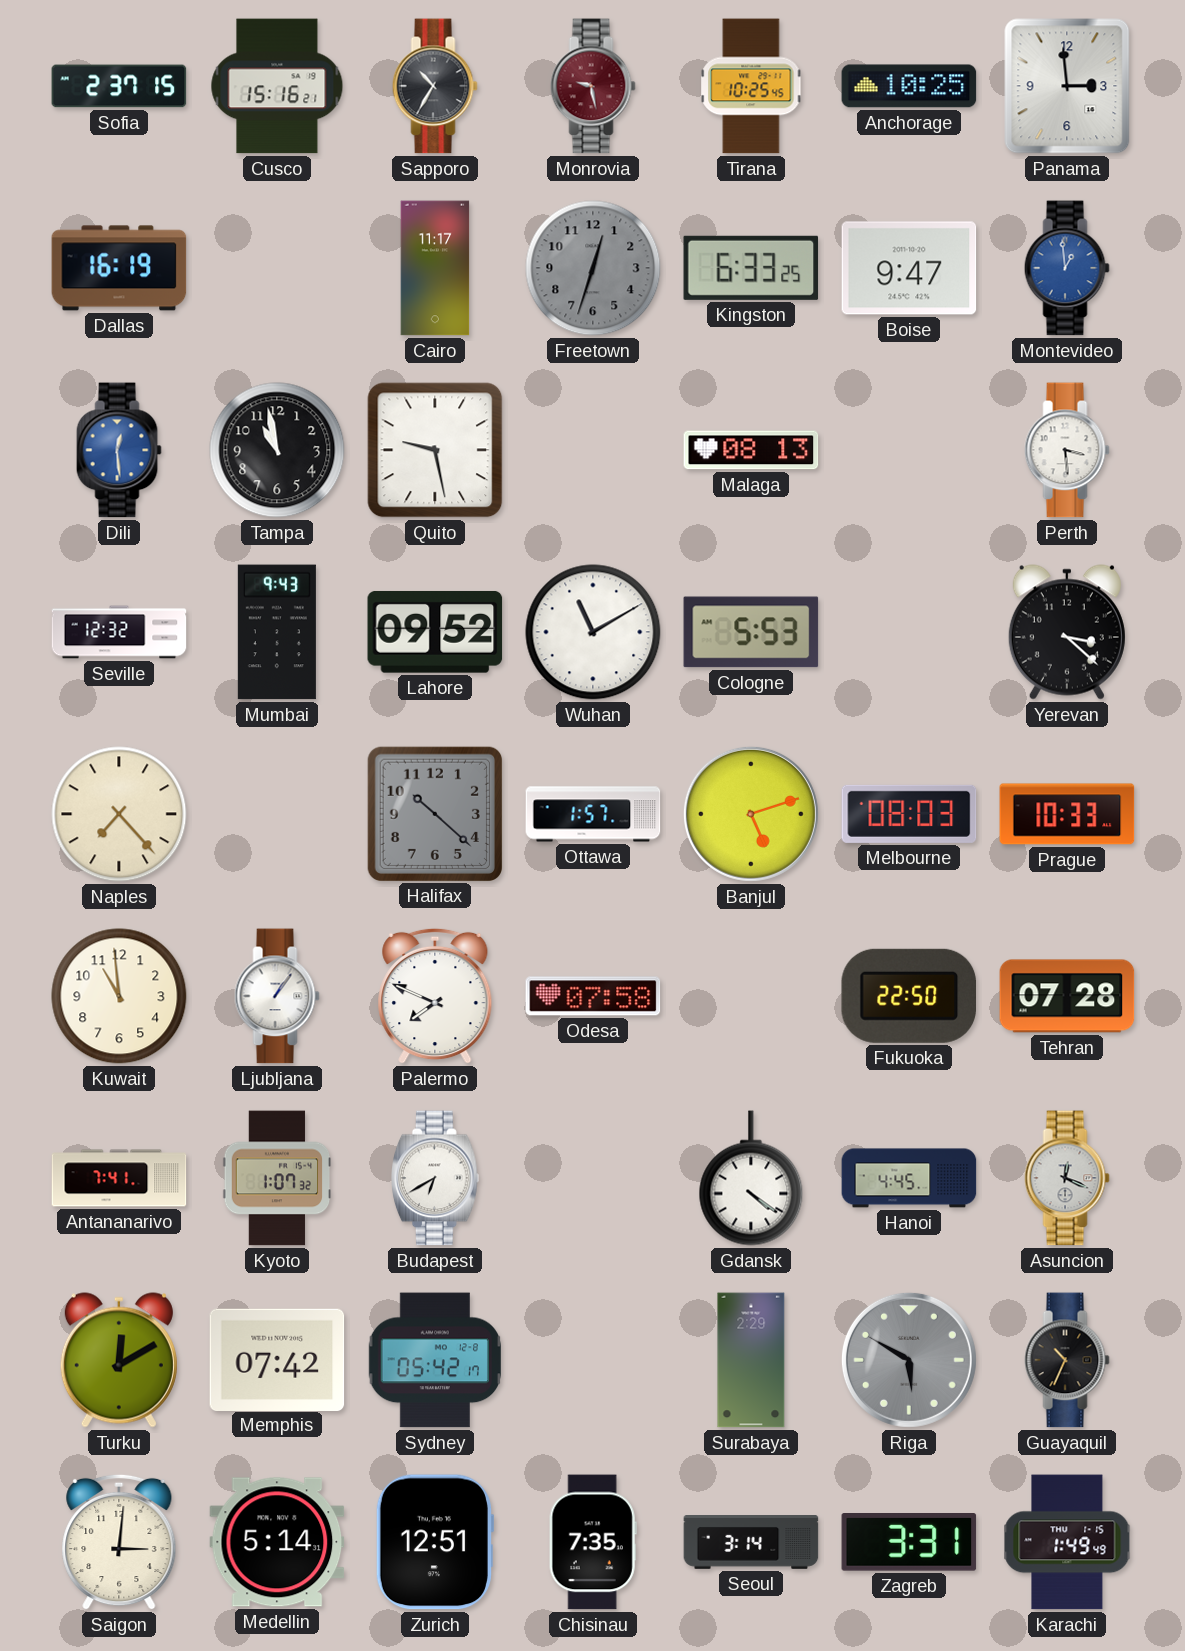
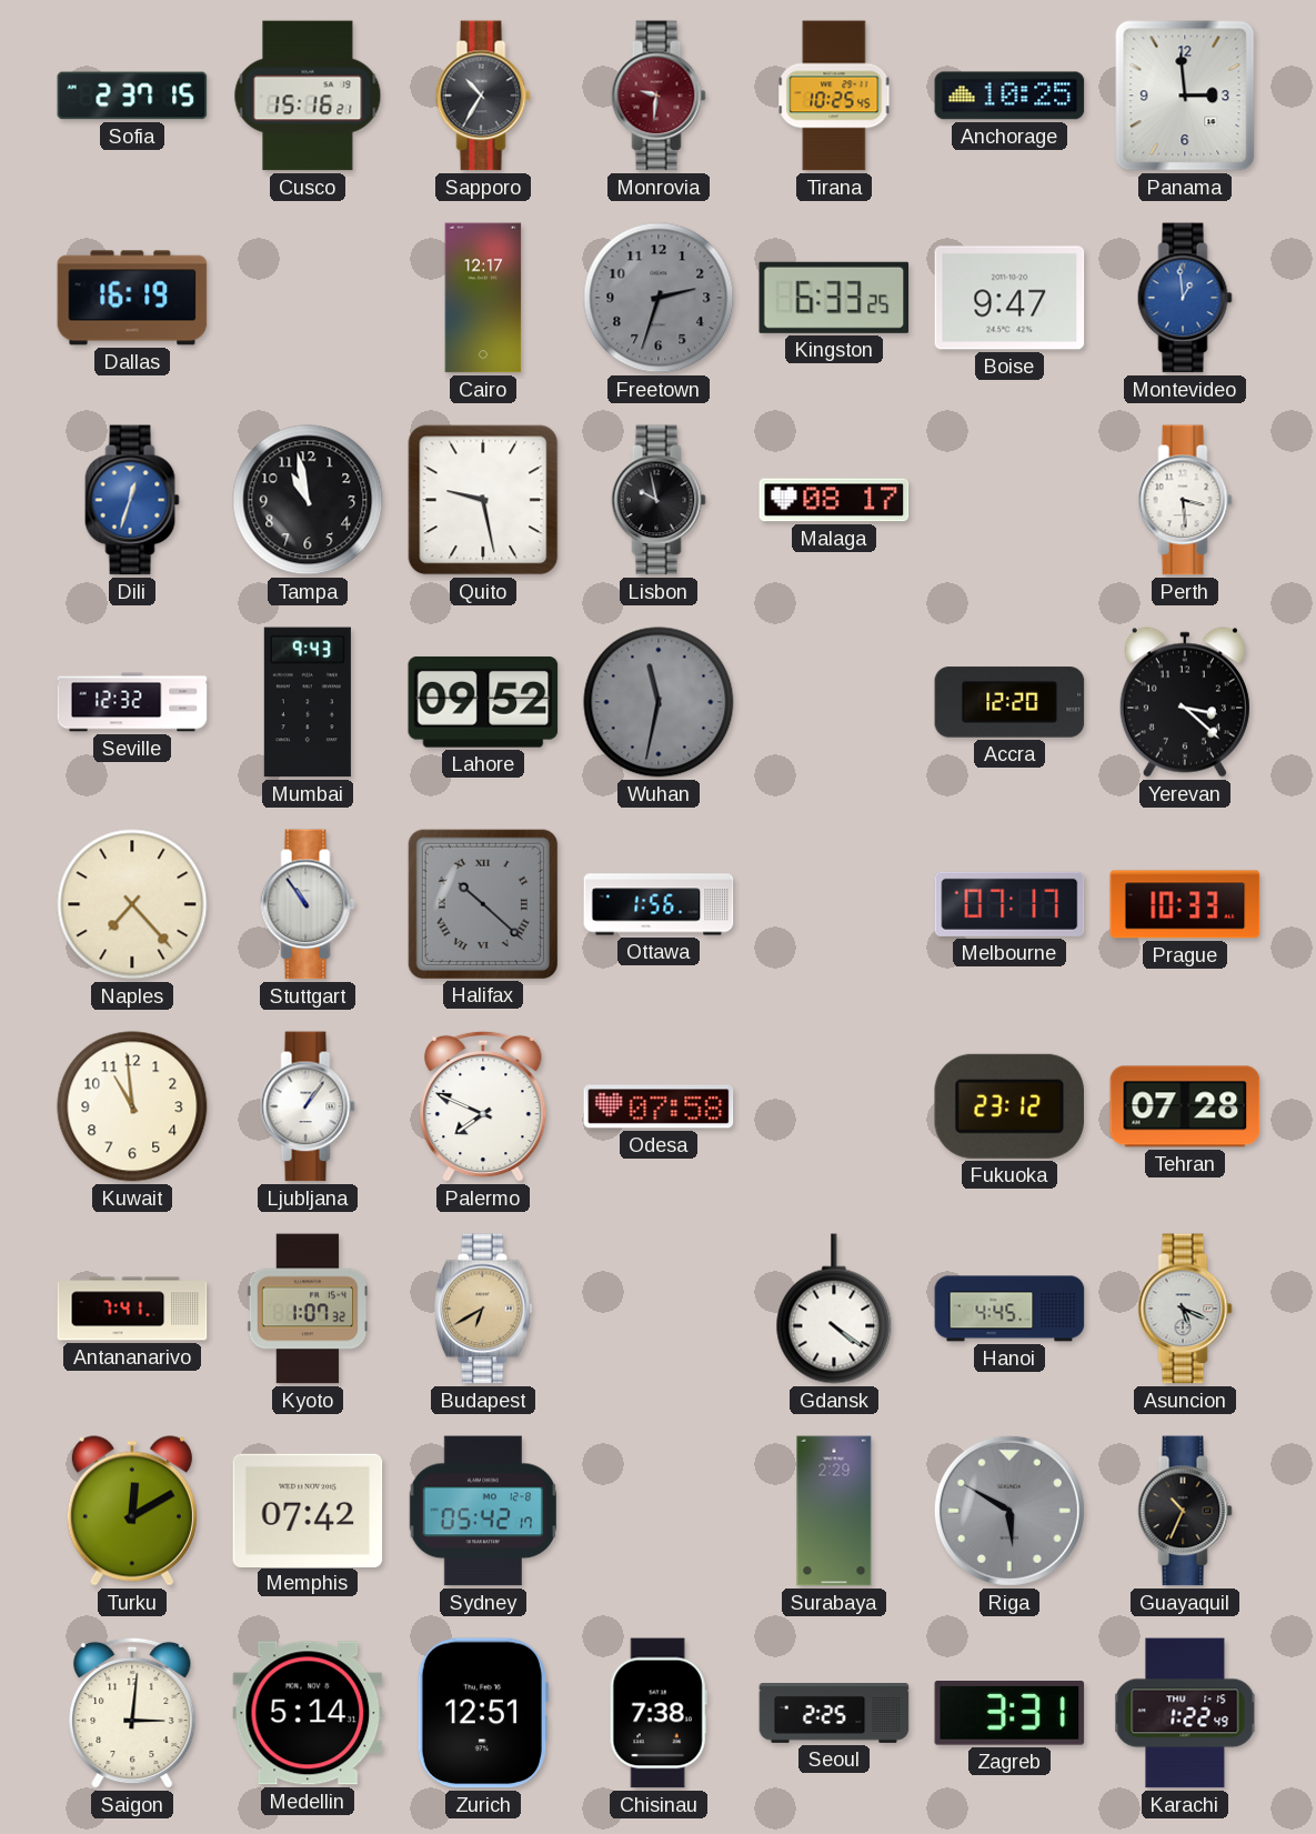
Monrovia: 9:28 -> 9:31
Cairo: 11:17 -> 12:17
Freetown: 12:33 -> 2:33
Dili: 12:29 -> 12:33
Lisbon: none -> 9:58
Malaga: 08:13 -> 08:17
Wuhan: 11:10 -> 11:32
Wuhan dial: white -> grey
Cologne: 5:53 -> none
Accra: none -> 12:20
Stuttgart: none -> 10:54
Halifax numerals: Arabic -> Roman
Ottawa: 1:57 -> 1:56
Banjul: 5:12 -> none
Melbourne: 08:03 -> 07:17
Fukuoka: 22:50 -> 23:12
Budapest dial: white -> champagne
Asuncion: 12:19 -> 5:19
Chisinau: 7:35 -> 7:38
Seoul: 3:14 -> 2:25
Karachi: 1:49 -> 1:22
